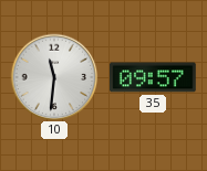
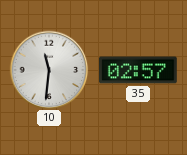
35: 09:57 -> 02:57
